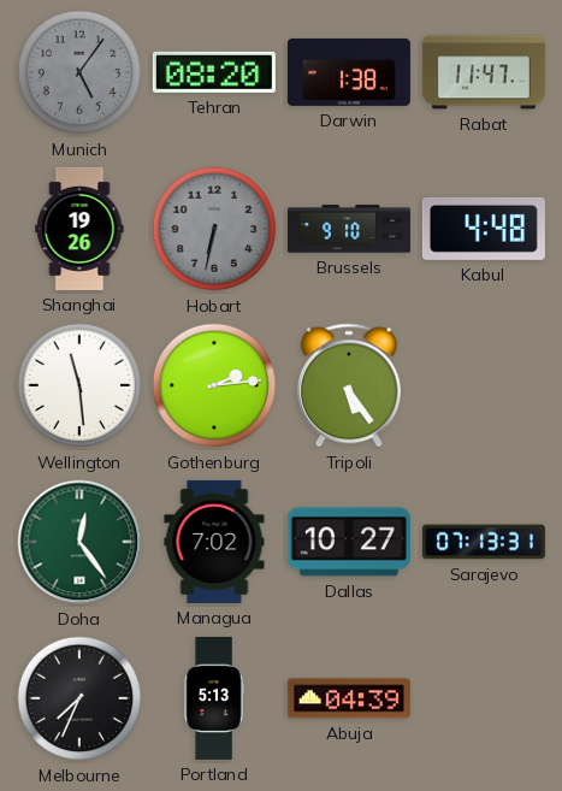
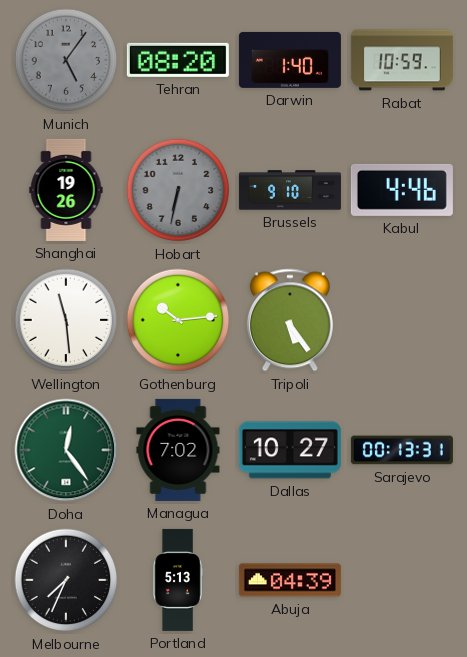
Darwin: 1:38 -> 1:40
Rabat: 11:47 -> 10:59
Kabul: 4:48 -> 4:46
Gothenburg: 2:14 -> 10:14
Sarajevo: 07:13 -> 00:13
